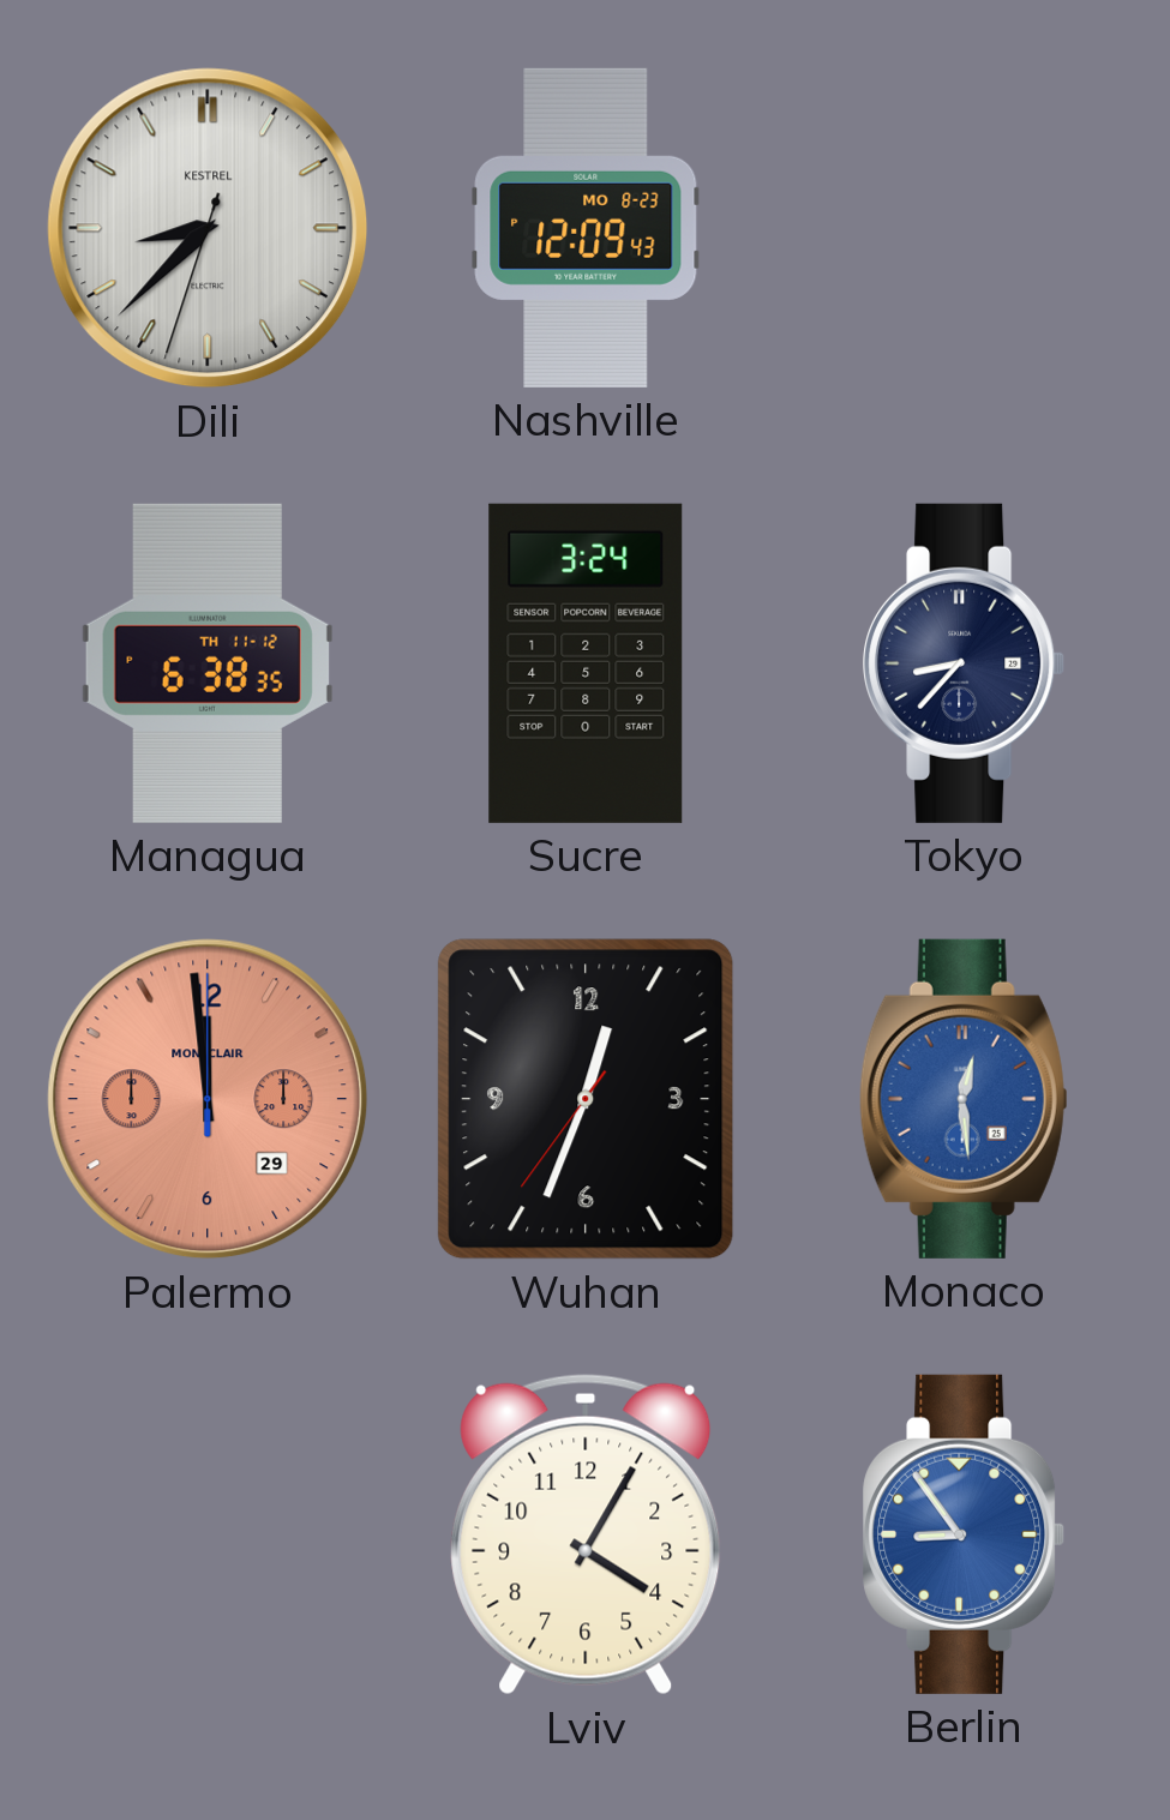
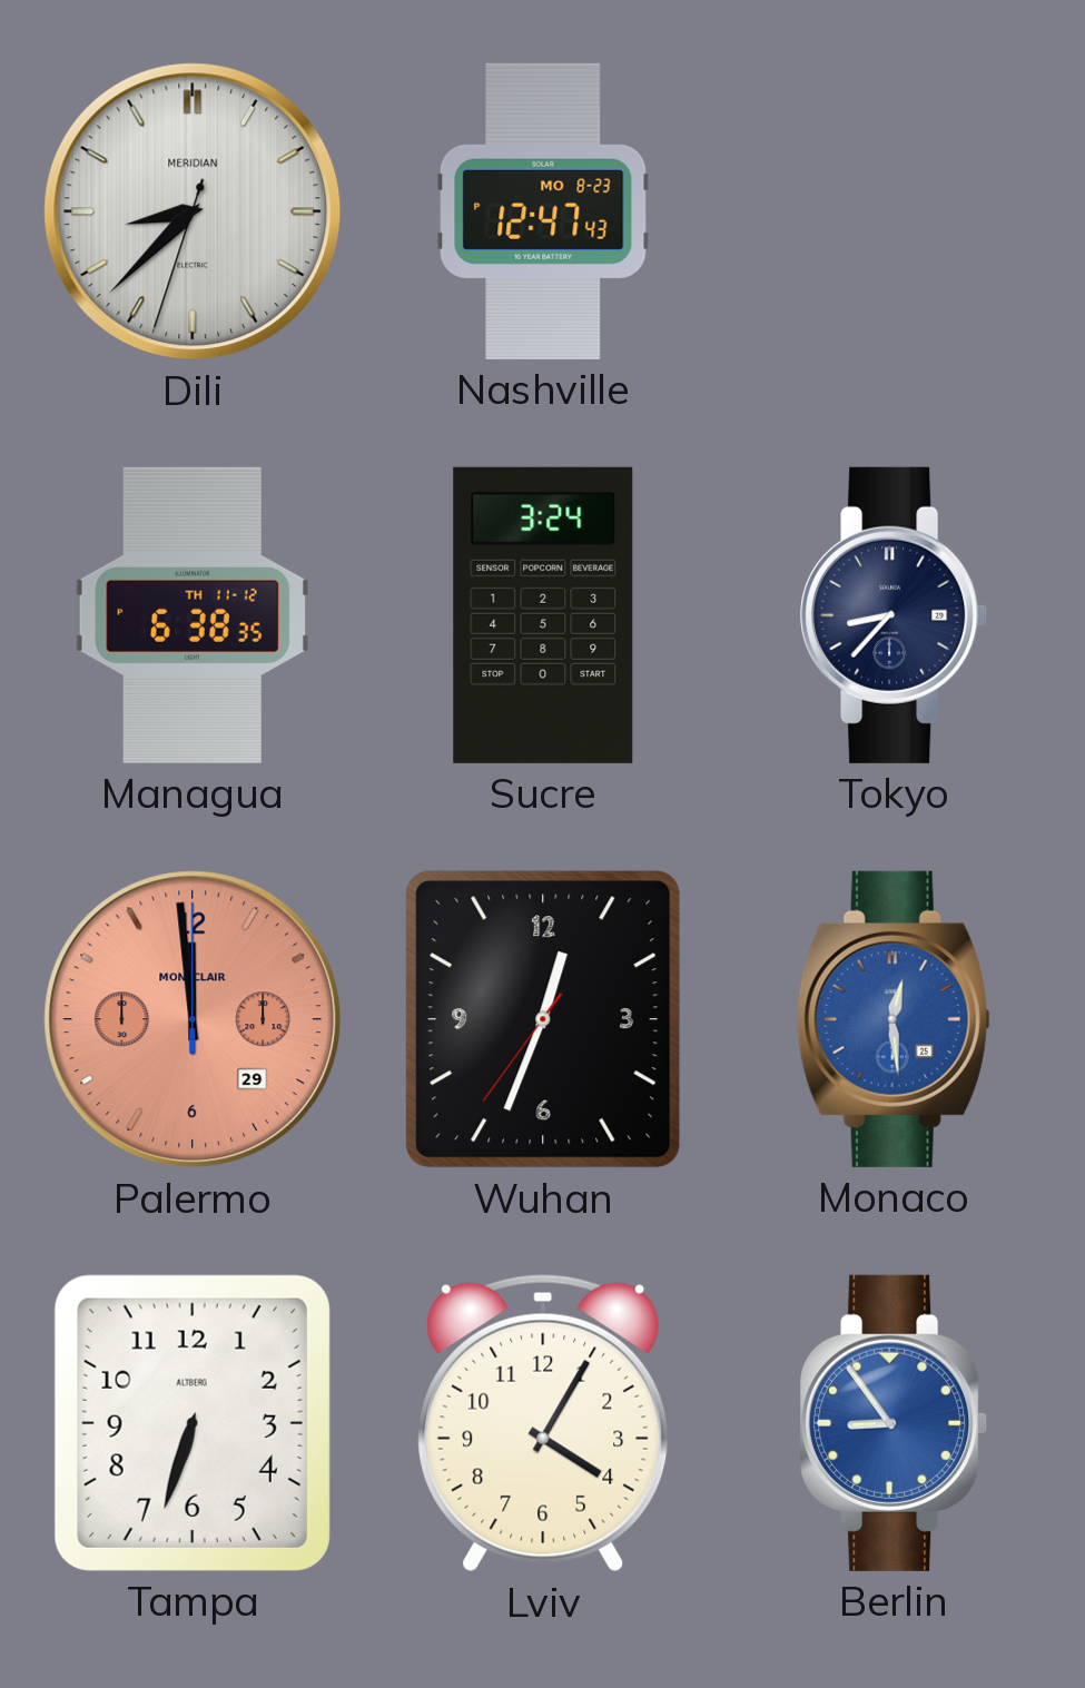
Dili brand: KESTREL -> MERIDIAN
Nashville: 12:09 -> 12:47
Tampa: none -> 6:33
